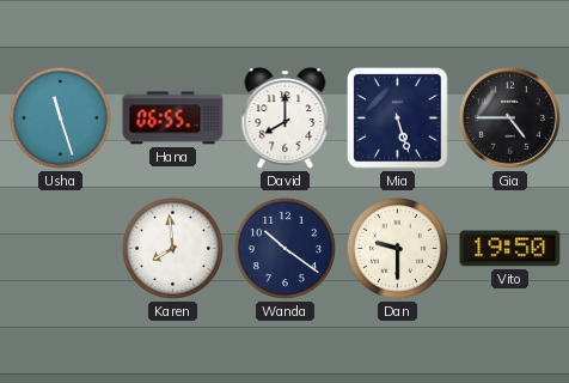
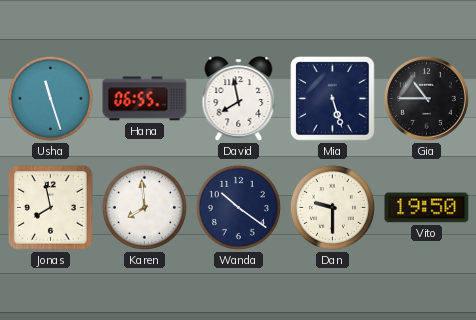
David: 8:00 -> 7:58
Gia: 4:45 -> 10:45
Jonas: none -> 7:58
